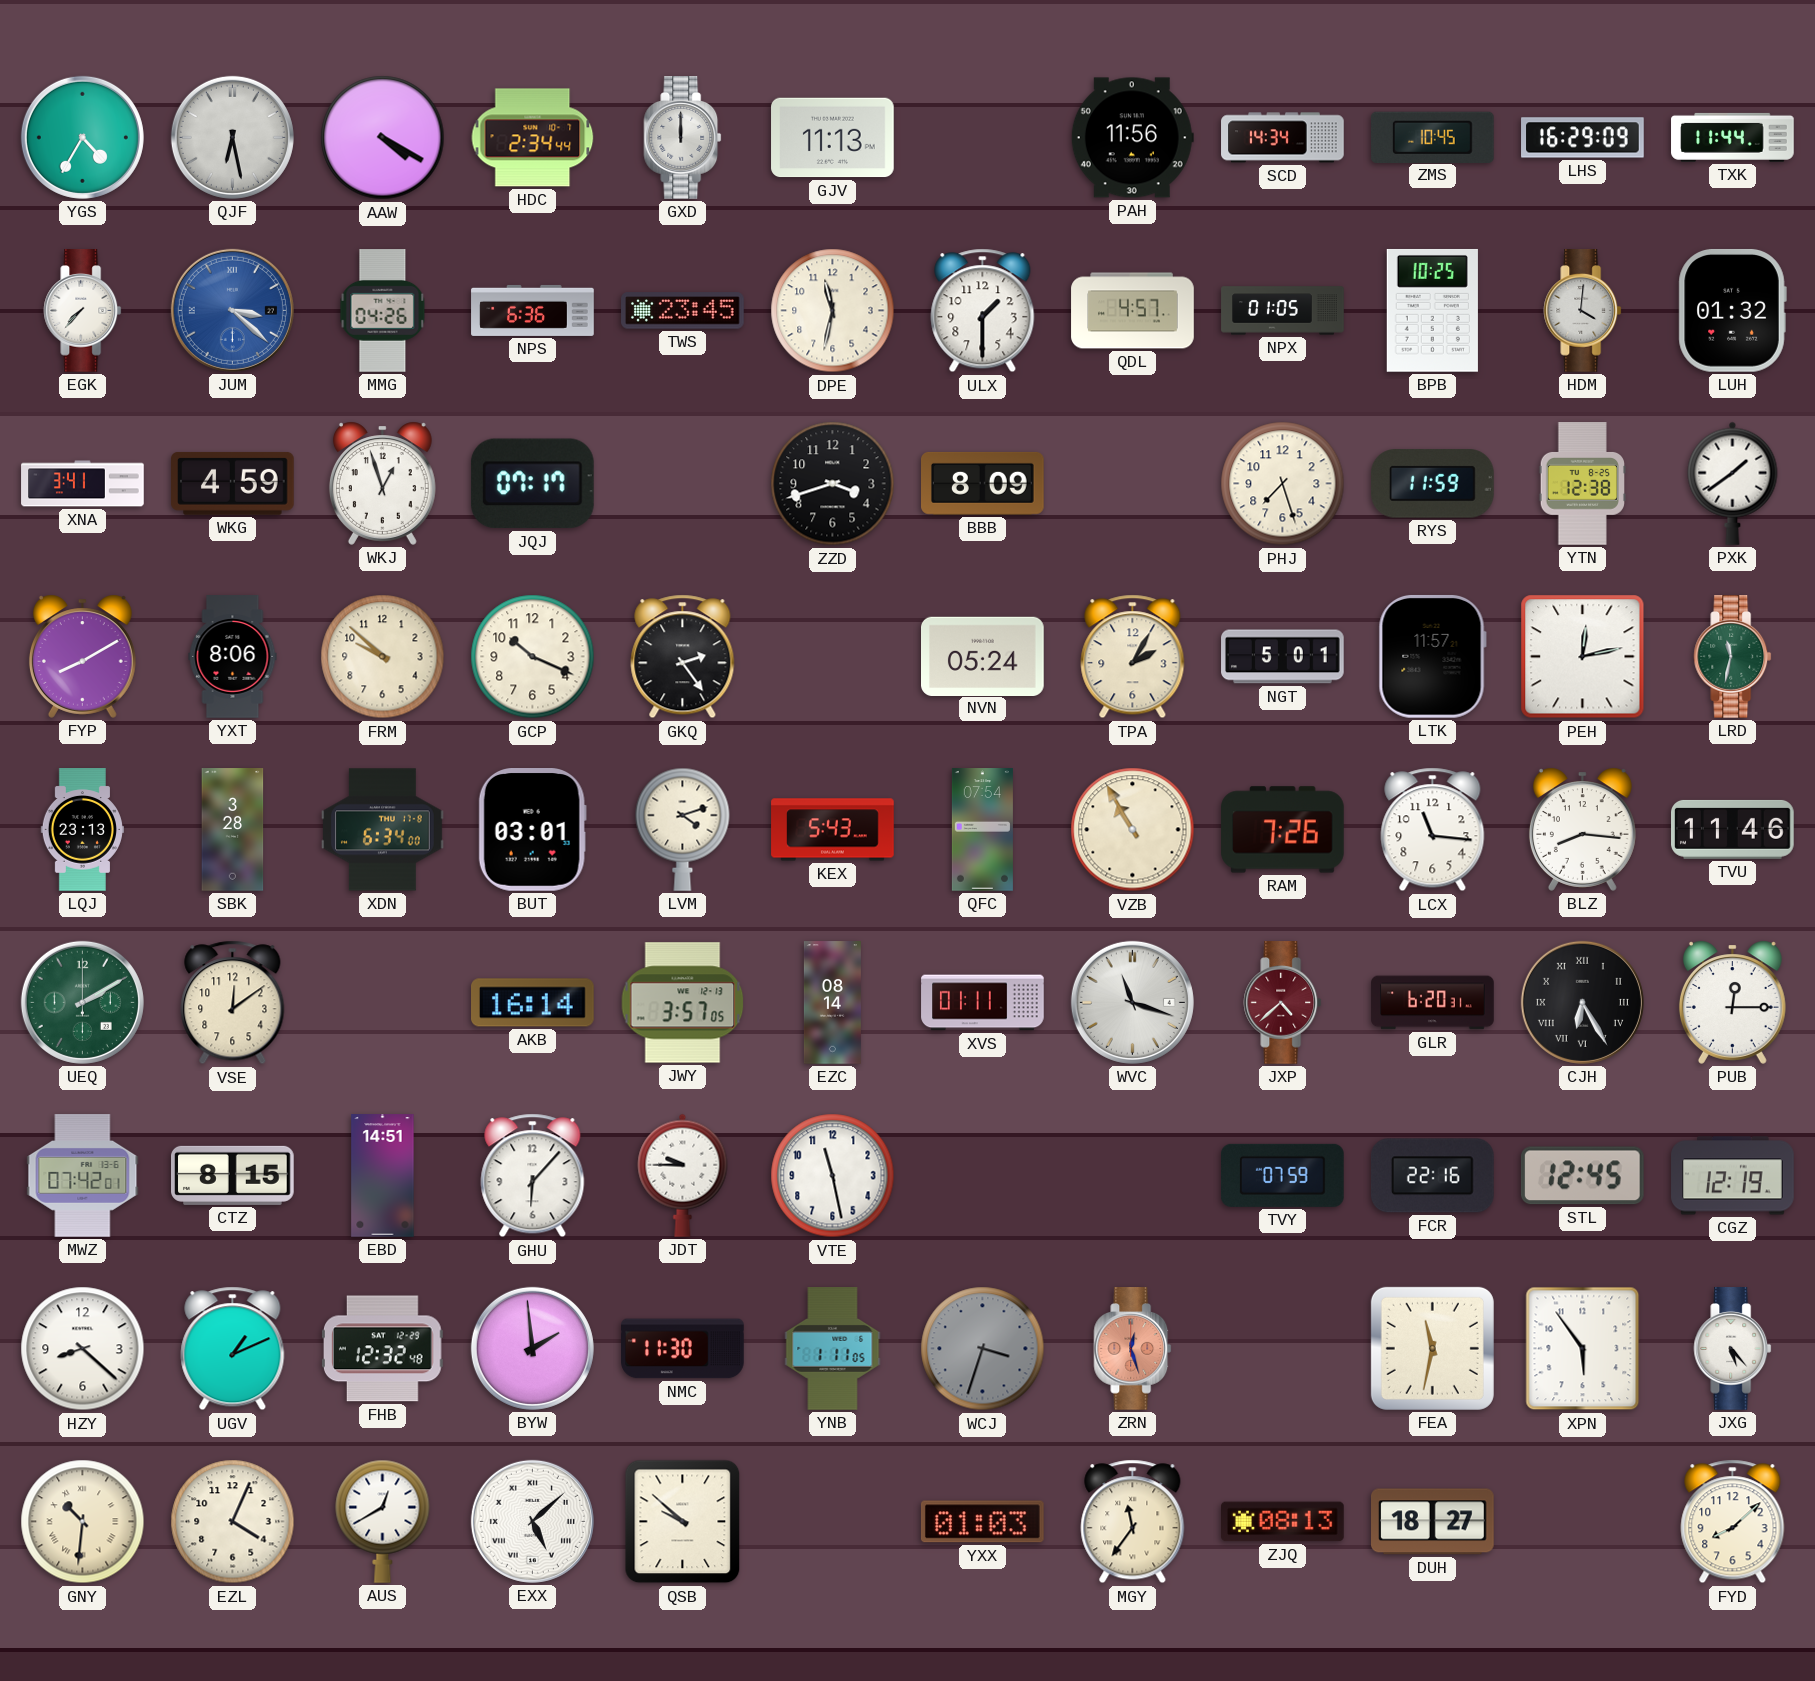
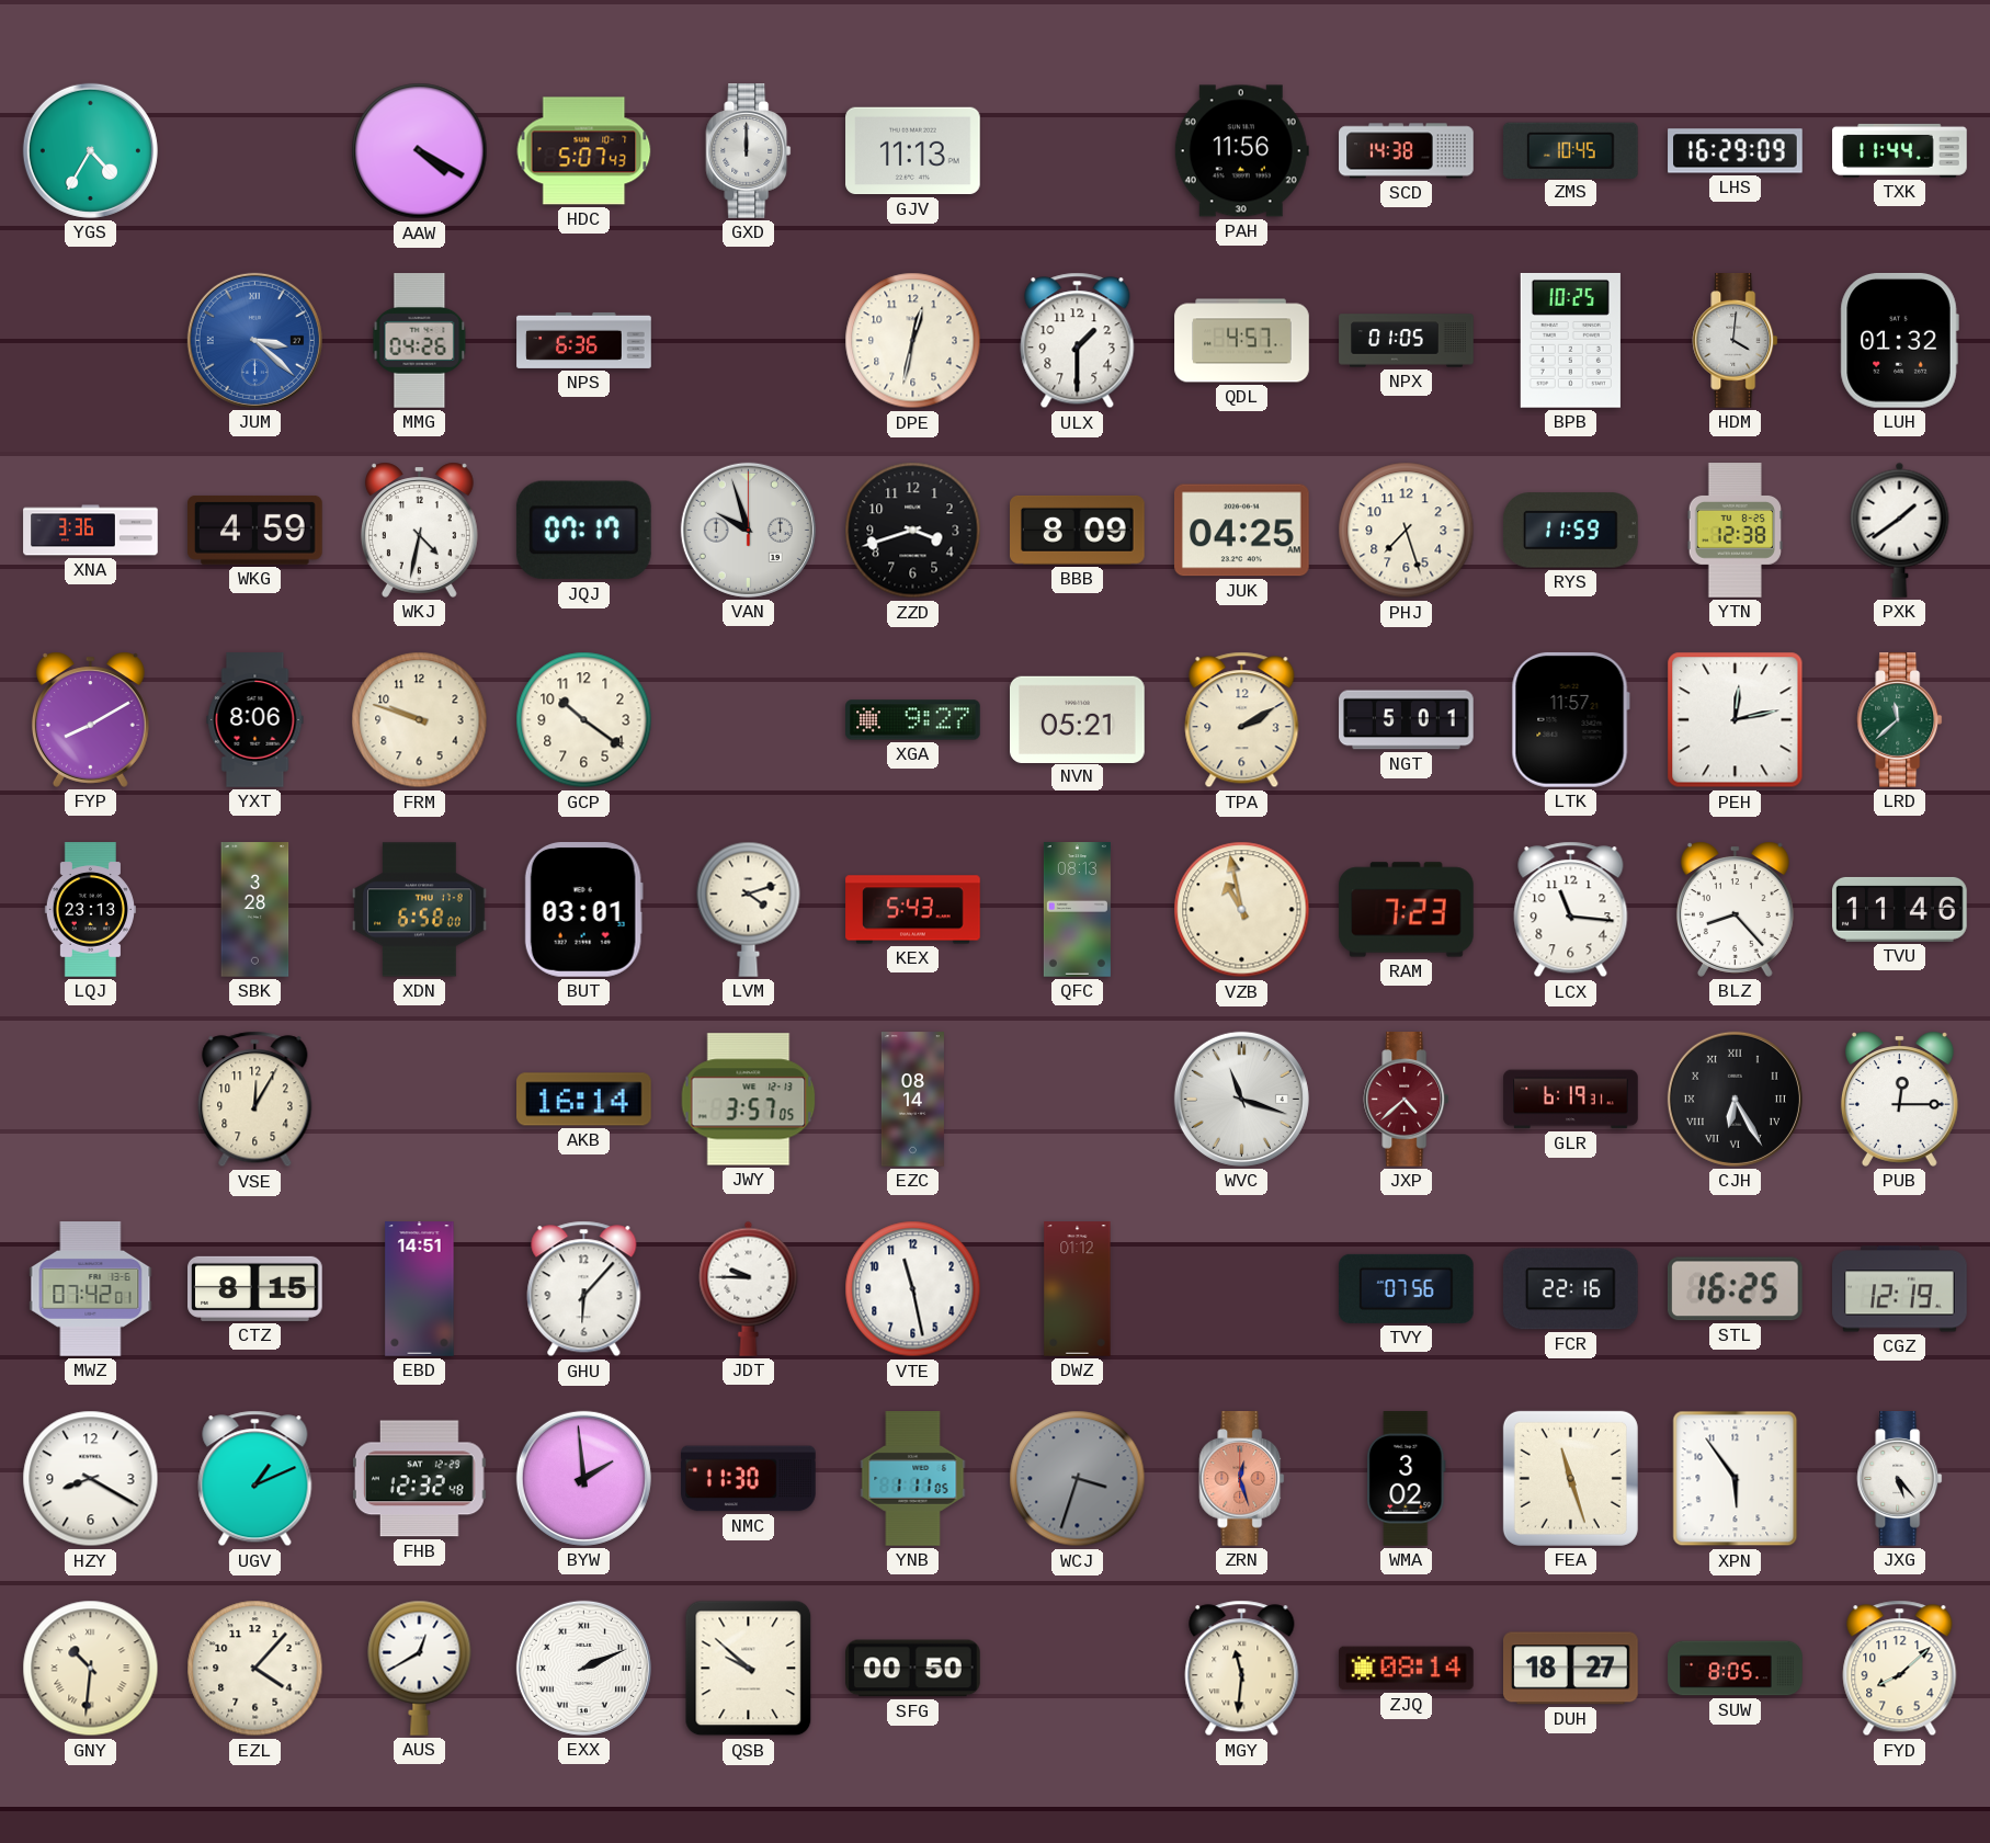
QJF: 6:28 -> none
HDC: 2:34 -> 5:07
SCD: 14:34 -> 14:38
EGK: 7:37 -> none
TWS: 23:45 -> none
DPE: 11:32 -> 12:32
XNA: 3:41 -> 3:36
WKJ: 12:57 -> 4:32
VAN: none -> 9:57
JUK: none -> 04:25
FRM: 9:52 -> 9:48
GCP: 10:19 -> 10:21
GKQ: 2:24 -> none
XGA: none -> 9:27
NVN: 05:24 -> 05:21
TPA: 2:05 -> 2:10
LRD: 11:32 -> 11:38
XDN: 6:34 -> 6:58
QFC: 07:54 -> 08:13
VZB: 10:55 -> 10:58
RAM: 7:26 -> 7:23
BLZ: 8:16 -> 8:23
UEQ: 2:10 -> none
VSE: 12:09 -> 12:05
XVS: 01:11 -> none
GLR: 6:20 -> 6:19
DWZ: none -> 01:12
TVY: 07:59 -> 07:56
STL: 12:45 -> 16:25
HZY: 8:22 -> 8:20
WMA: none -> 3:02
FEA: 11:32 -> 11:27
EZL: 4:04 -> 4:07
EXX: 5:08 -> 2:11
SFG: none -> 00:50
YXX: 01:03 -> none
MGY: 11:36 -> 11:31
ZJQ: 08:13 -> 08:14
SUW: none -> 8:05
